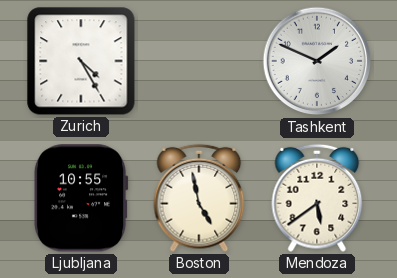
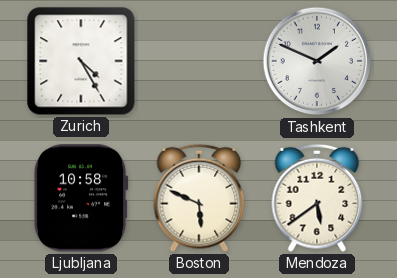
Ljubljana: 10:55 -> 10:58
Boston: 4:58 -> 5:49
